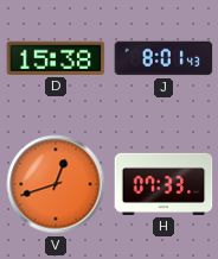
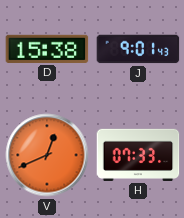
J: 8:01 -> 9:01
V: 12:42 -> 12:41
